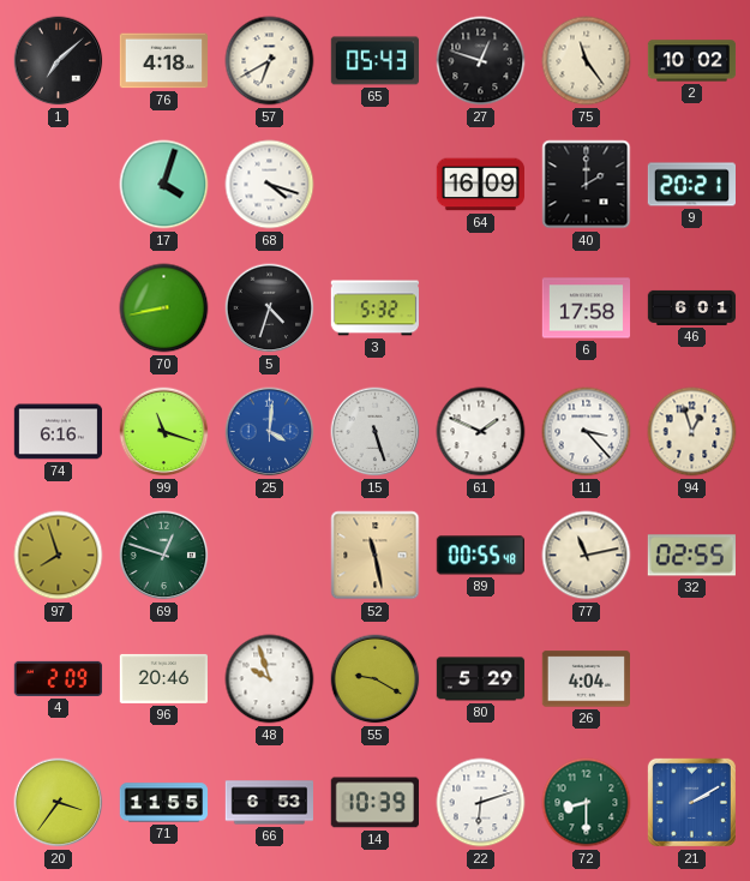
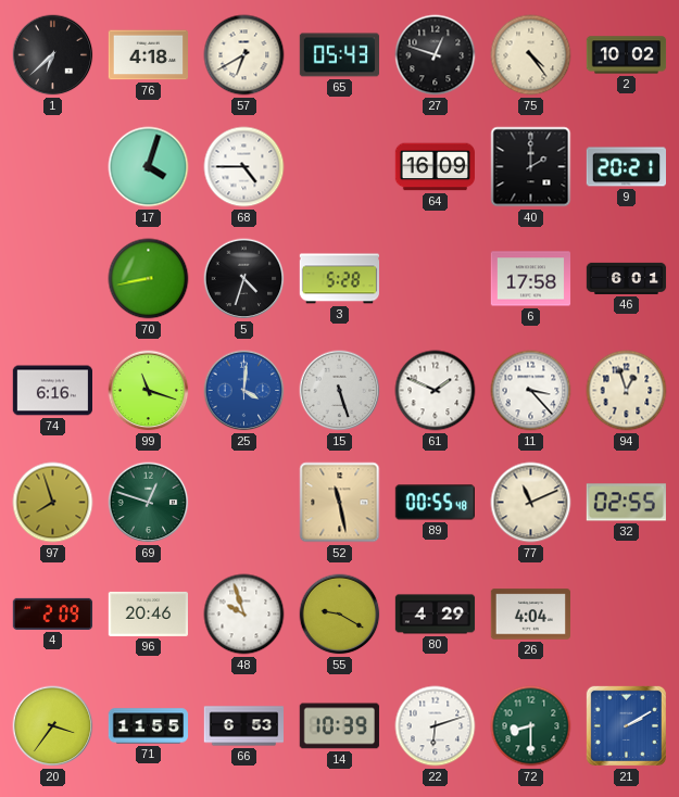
1: 7:08 -> 6:38
75: 11:24 -> 4:24
68: 4:18 -> 4:45
3: 5:32 -> 5:28
77: 11:13 -> 11:11
80: 5:29 -> 4:29
